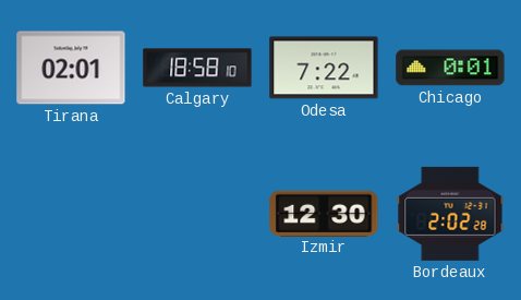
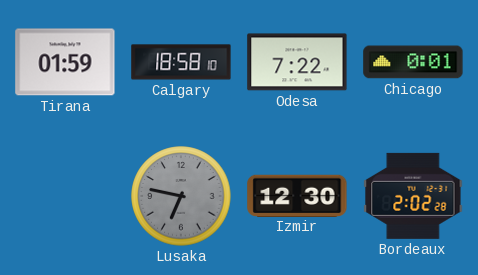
Tirana: 02:01 -> 01:59
Lusaka: none -> 6:47
